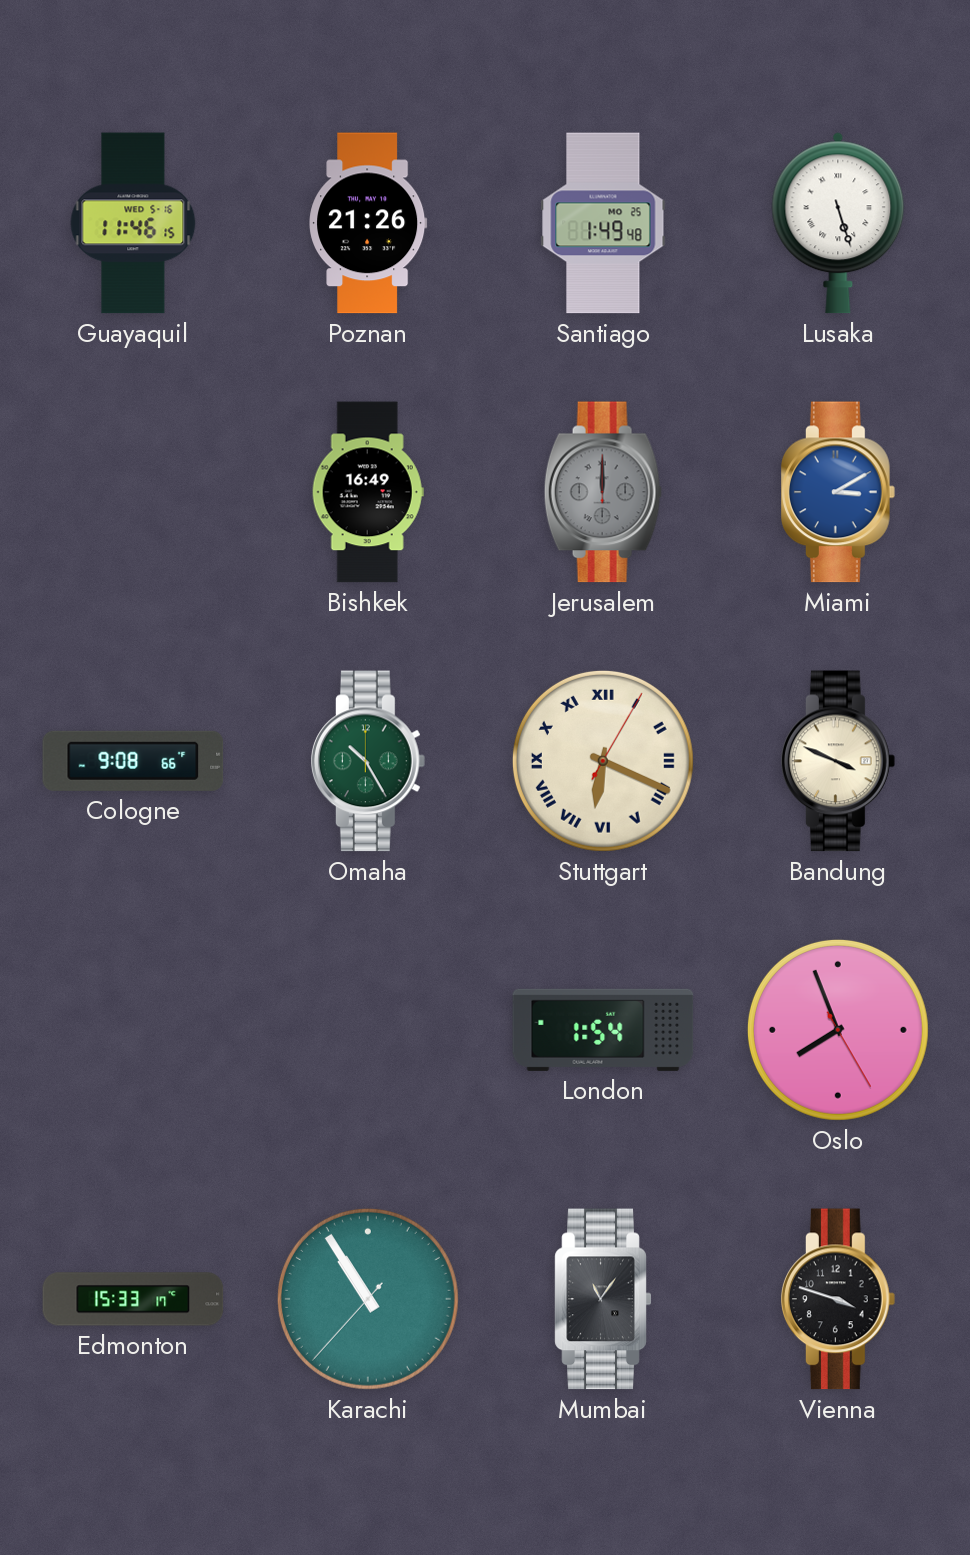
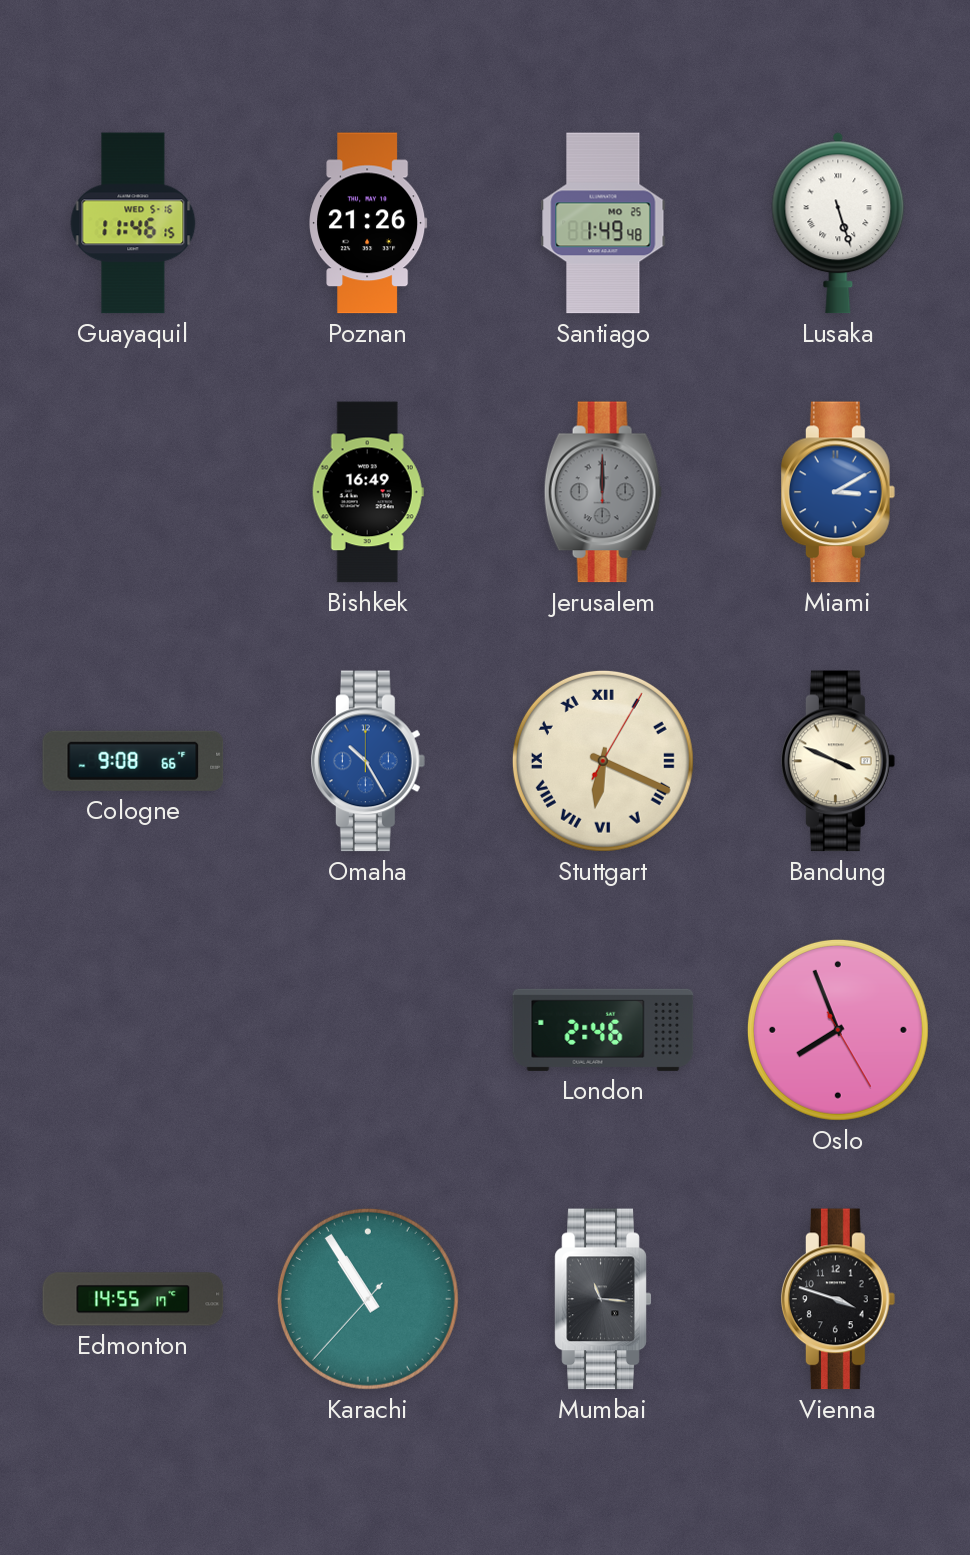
Omaha dial: green -> blue
London: 1:54 -> 2:46
Edmonton: 15:33 -> 14:55
Mumbai: 11:06 -> 11:16
